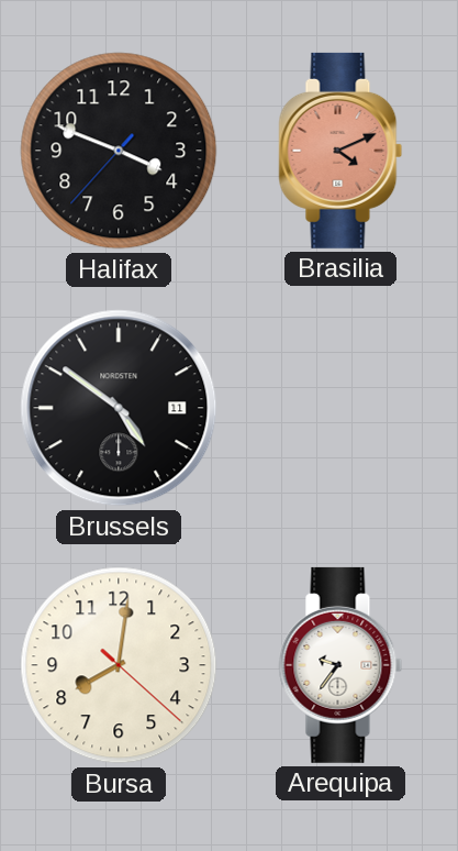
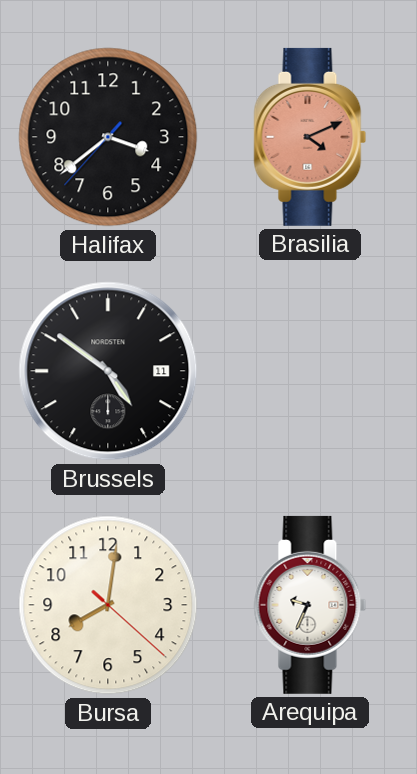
Halifax: 3:48 -> 3:38
Arequipa: 9:36 -> 9:34
